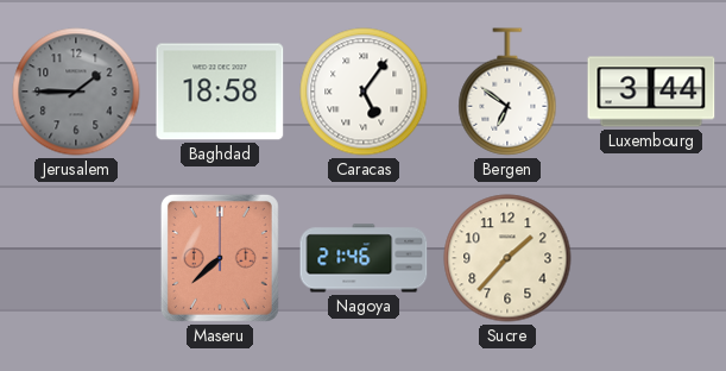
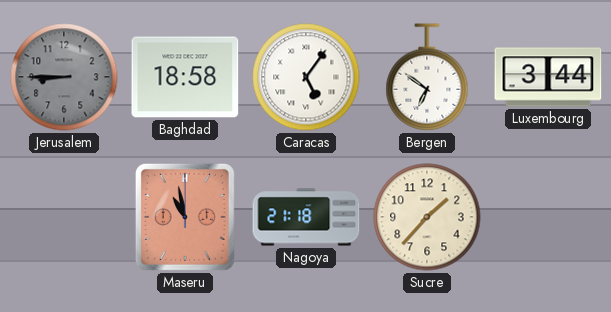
Jerusalem: 1:45 -> 8:45
Maseru: 7:38 -> 10:58
Nagoya: 21:46 -> 21:18
